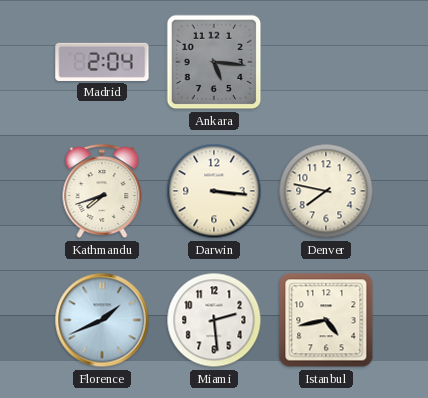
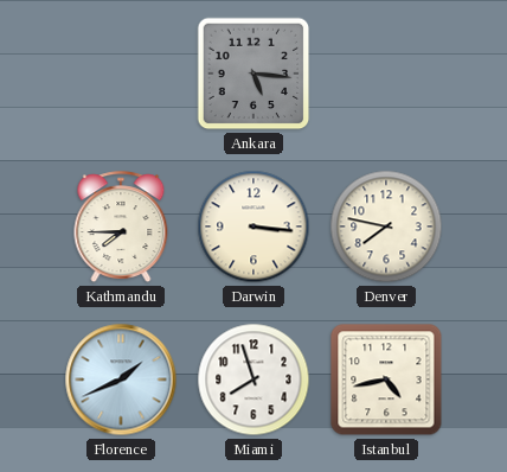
Madrid: 2:04 -> none
Kathmandu: 7:42 -> 7:45
Miami: 2:29 -> 7:57
